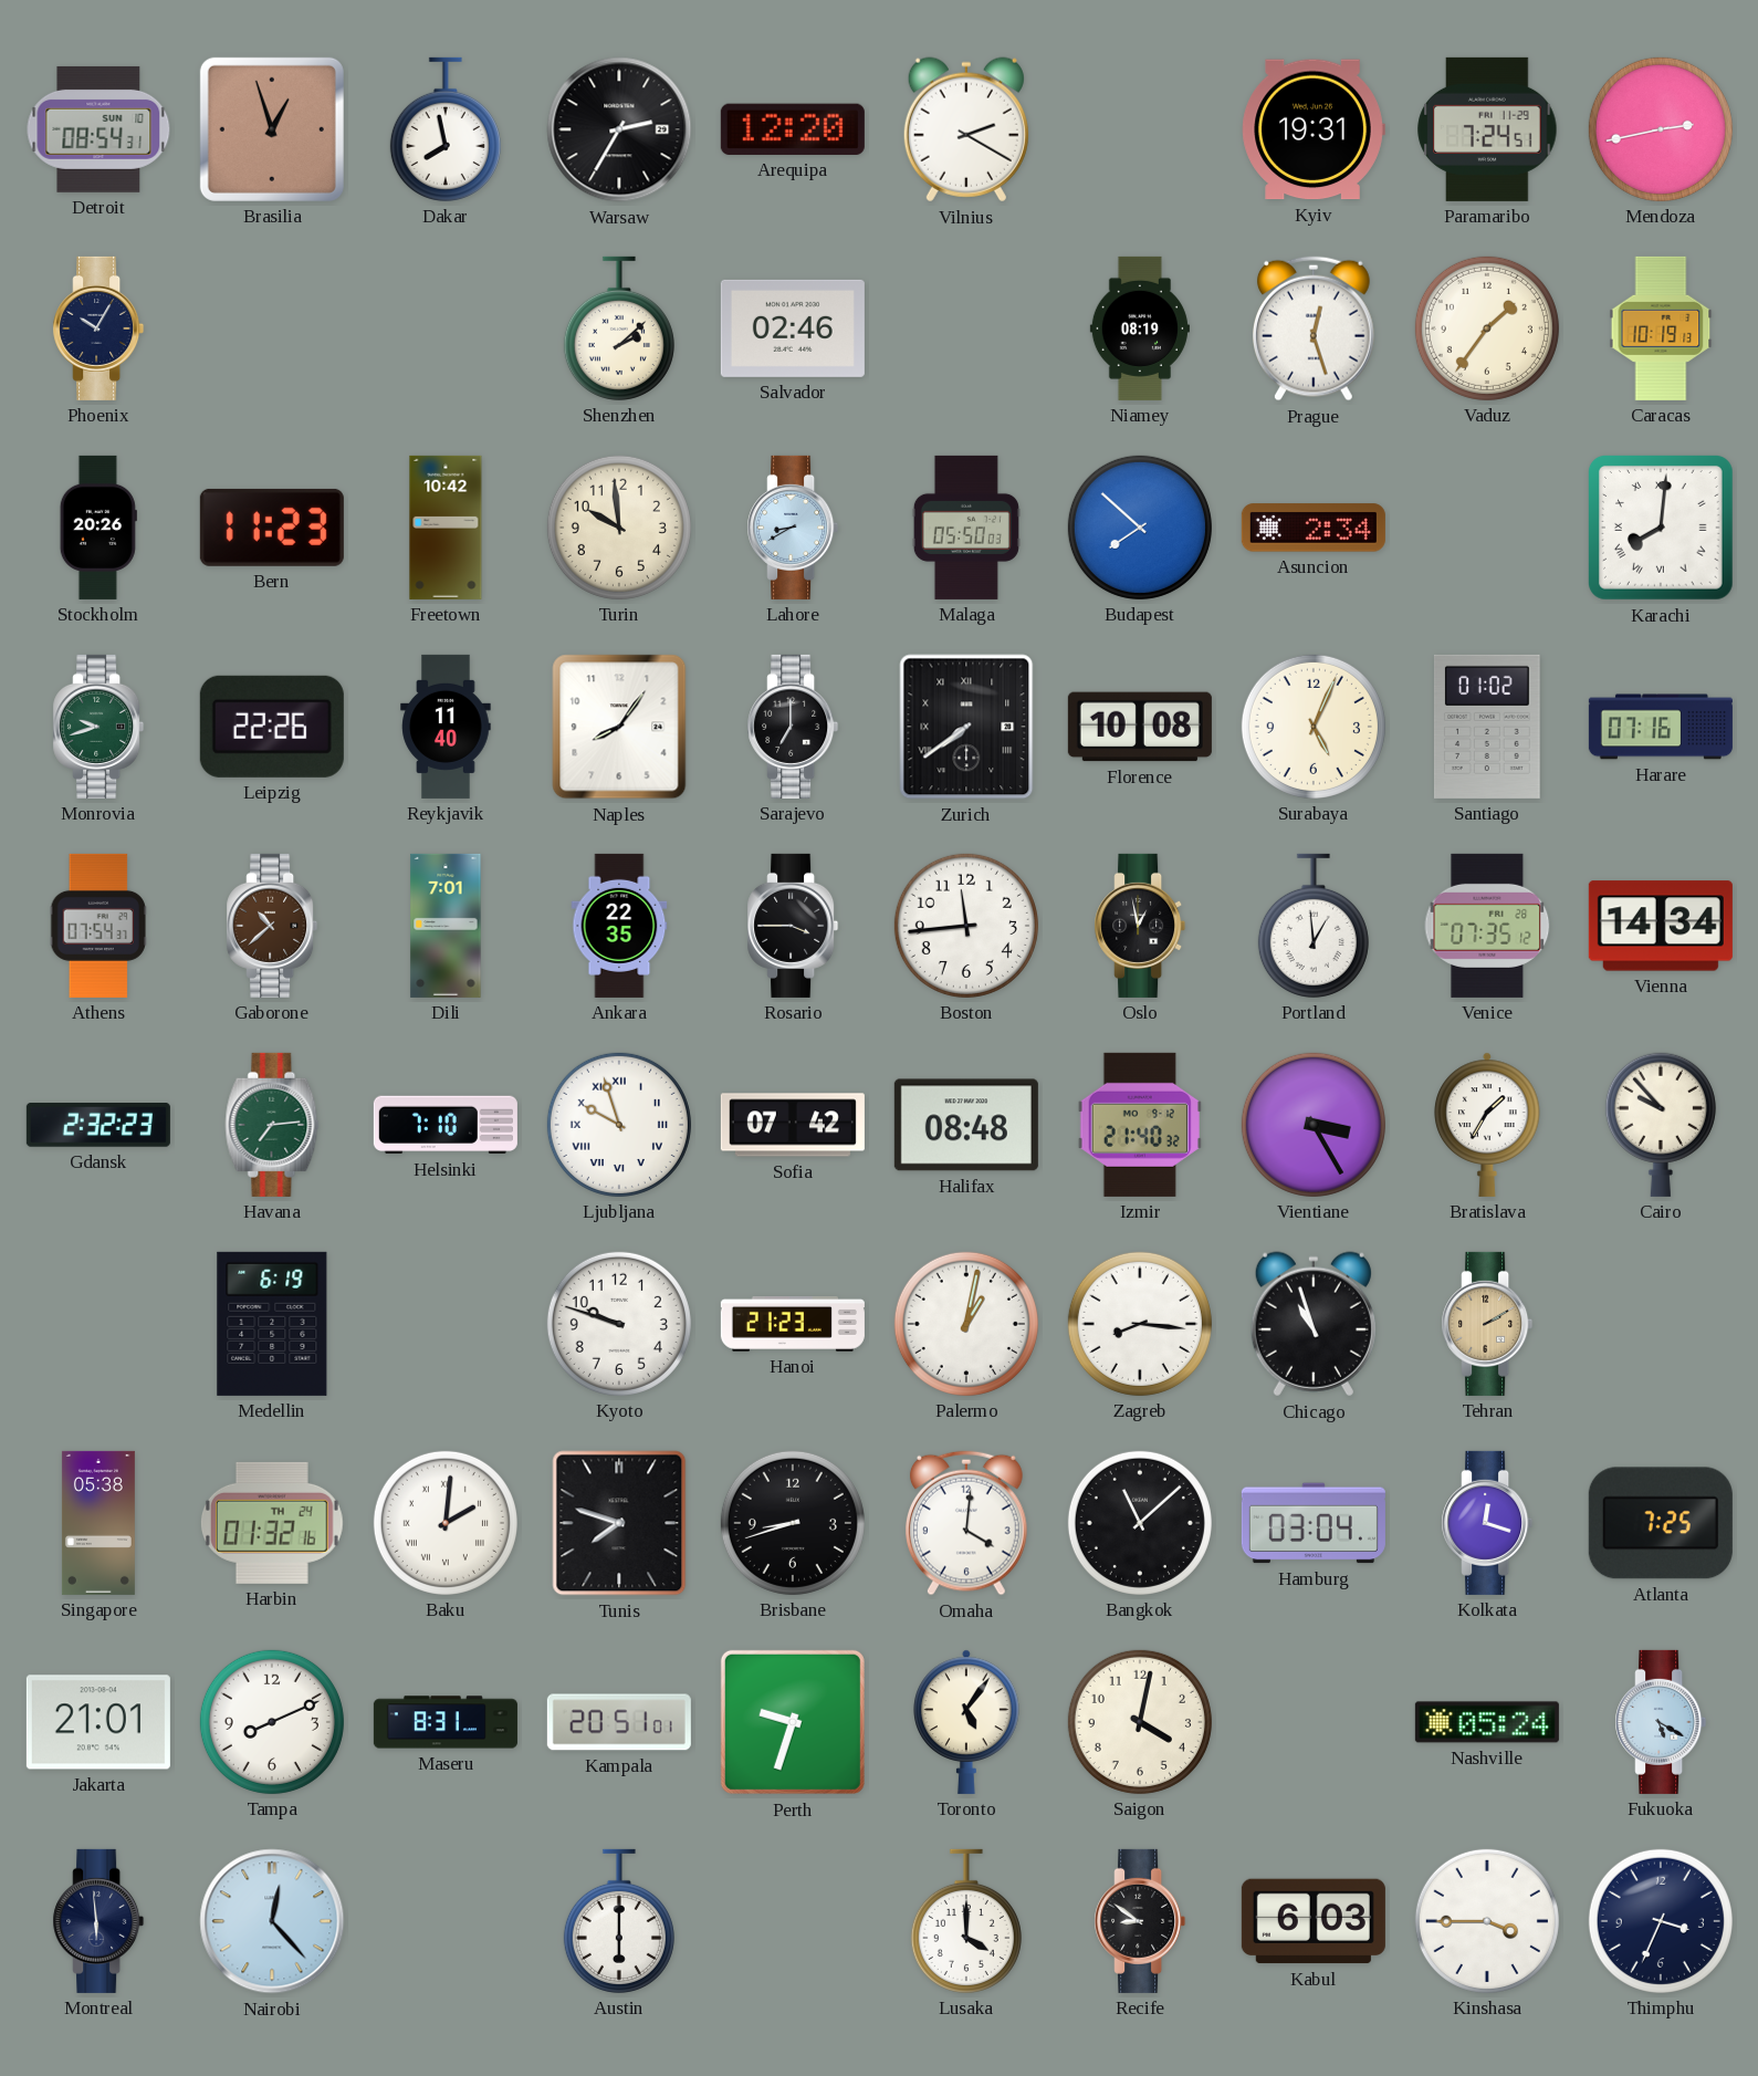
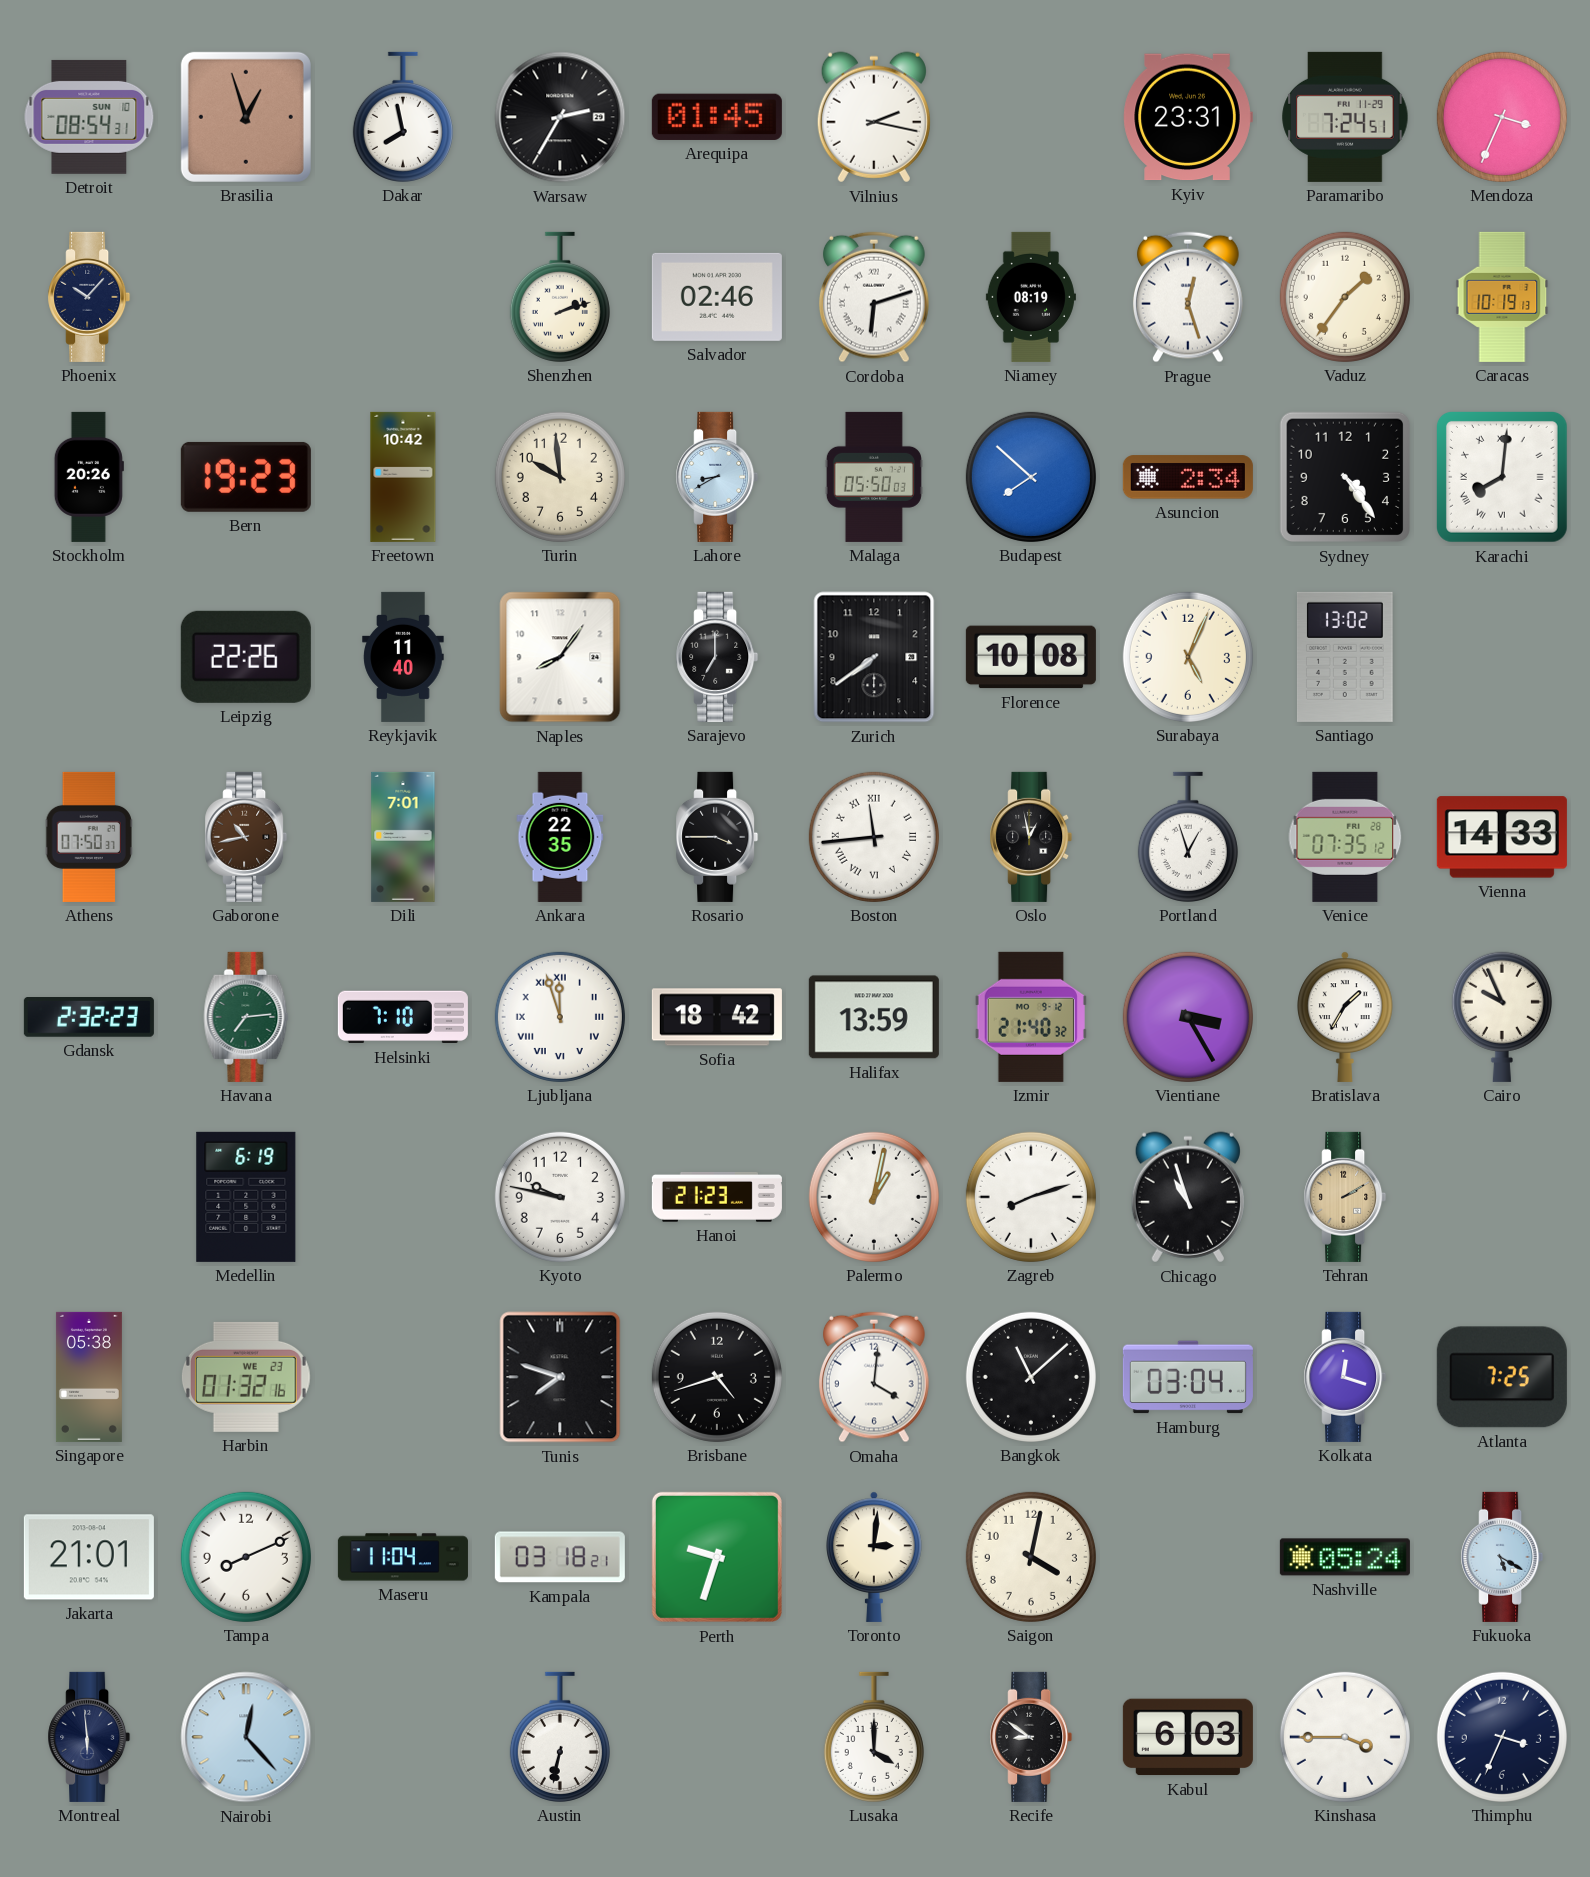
Arequipa: 12:20 -> 01:45
Vilnius: 2:20 -> 2:17
Kyiv: 19:31 -> 23:31
Mendoza: 2:43 -> 3:34
Phoenix: 10:05 -> 10:07
Shenzhen: 2:08 -> 2:12
Cordoba: none -> 6:12
Bern: 11:23 -> 19:23
Sydney: none -> 4:24
Monrovia: 9:42 -> none
Zurich numerals: Roman -> Arabic
Santiago: 01:02 -> 13:02
Harare: 07:16 -> none
Athens: 07:54 -> 07:50
Gaborone: 10:38 -> 10:43
Boston numerals: Arabic -> Roman
Portland: 12:59 -> 12:57
Vienna: 14:34 -> 14:33
Ljubljana: 9:57 -> 11:57
Sofia: 07:42 -> 18:42
Halifax: 08:48 -> 13:59
Cairo: 9:53 -> 9:56
Kyoto: 9:48 -> 9:47
Zagreb: 8:16 -> 8:12
Harbin date: TH 24 -> WE 23
Baku: 2:01 -> none
Brisbane: 8:42 -> 4:42
Maseru: 8:31 -> 11:04
Kampala: 20:51 -> 03:18
Toronto: 5:06 -> 3:01
Austin: 6:00 -> 6:32
